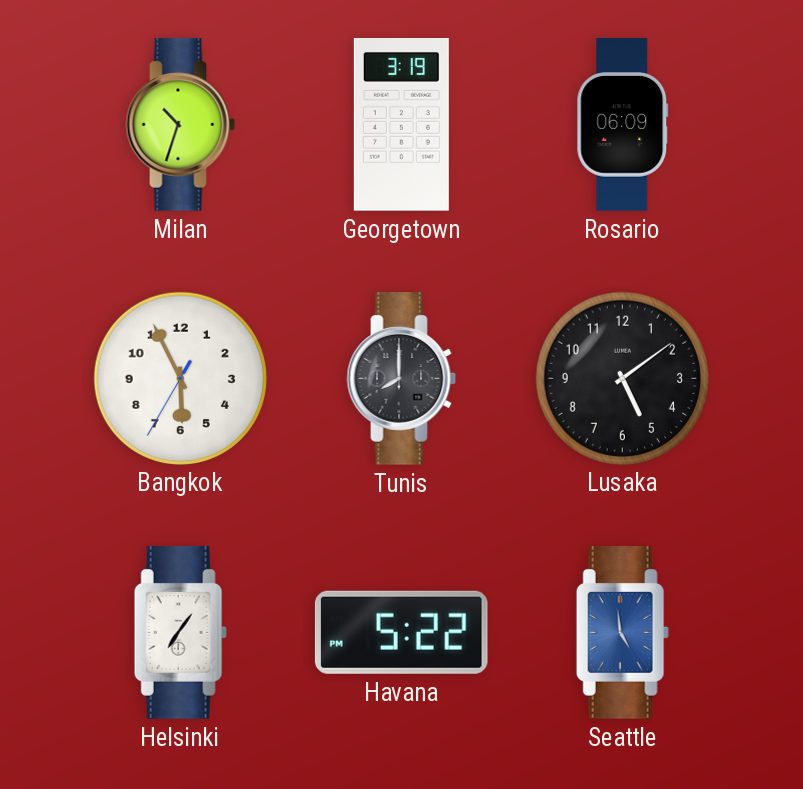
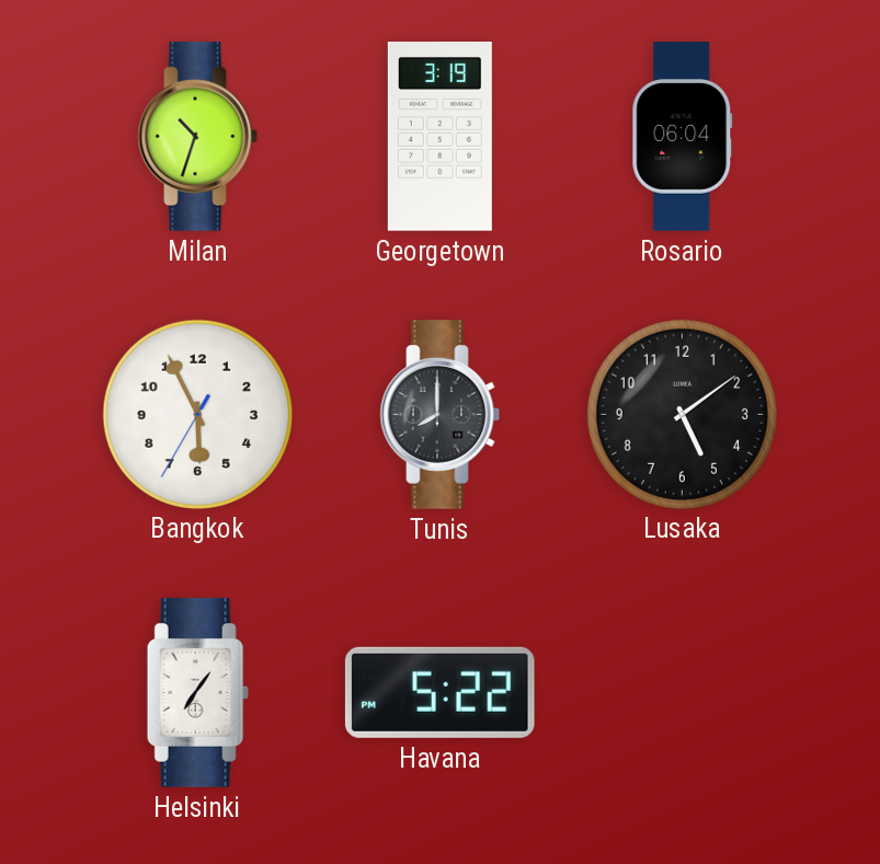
Rosario: 06:09 -> 06:04
Seattle: 4:59 -> none
